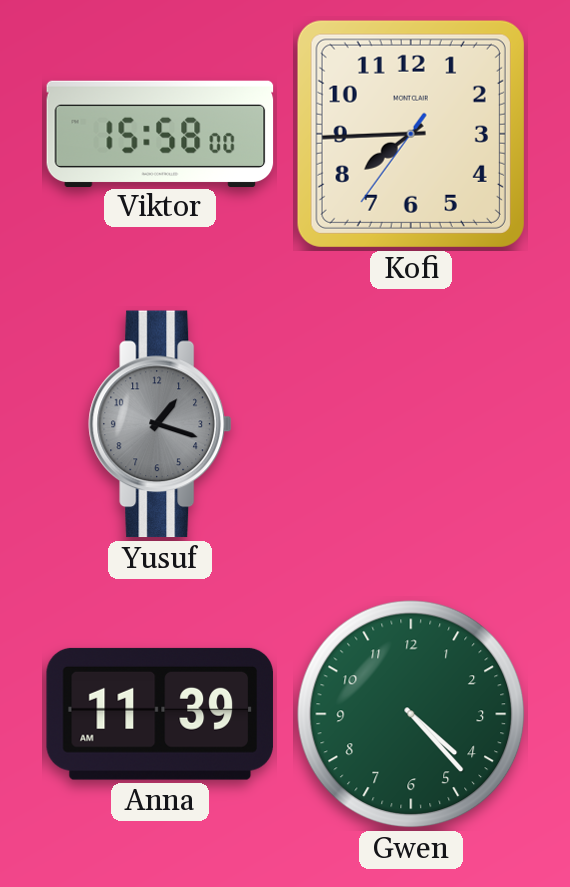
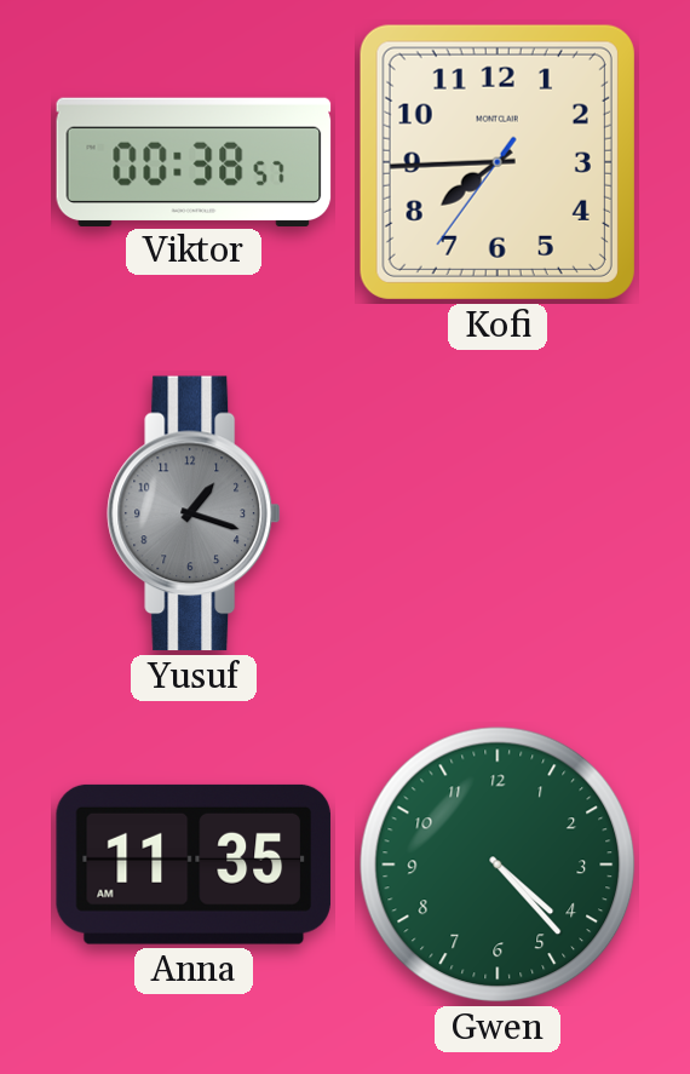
Viktor: 15:58 -> 00:38
Anna: 11:39 -> 11:35
